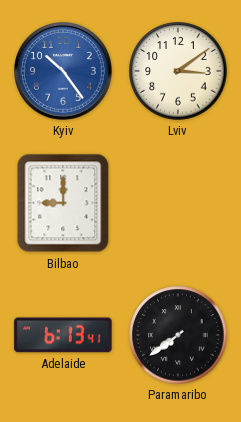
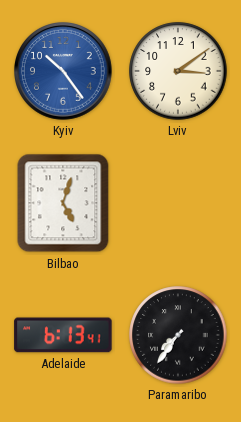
Bilbao: 9:00 -> 5:03
Paramaribo: 7:39 -> 7:36
